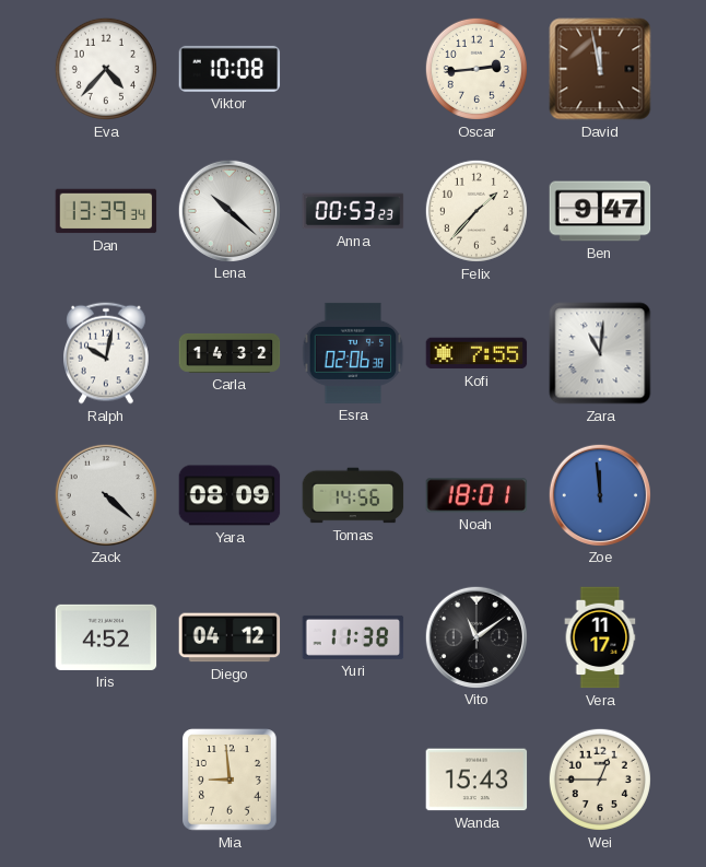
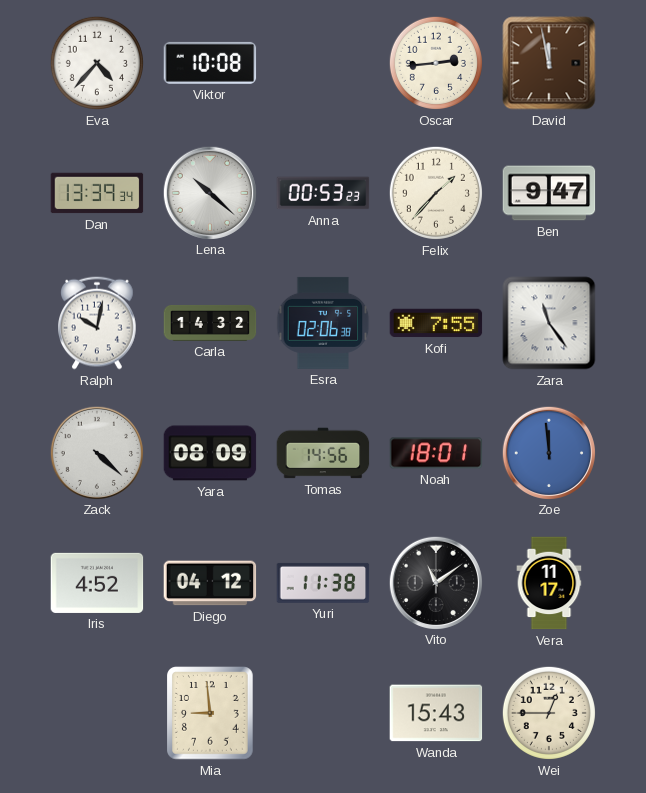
Zara: 11:01 -> 11:24
